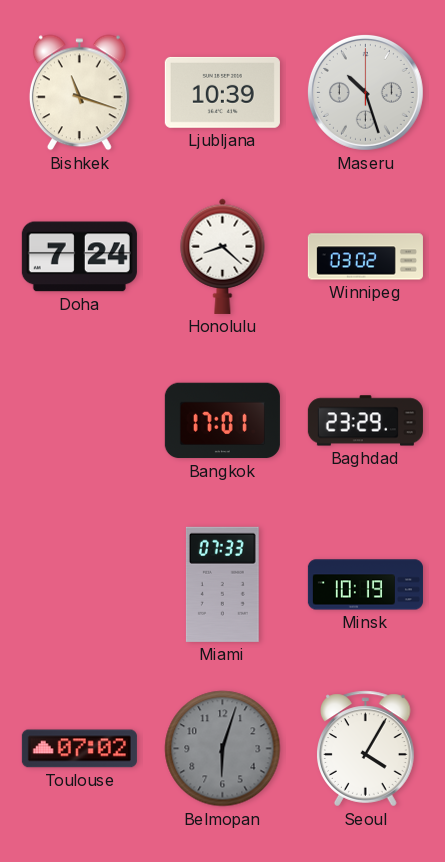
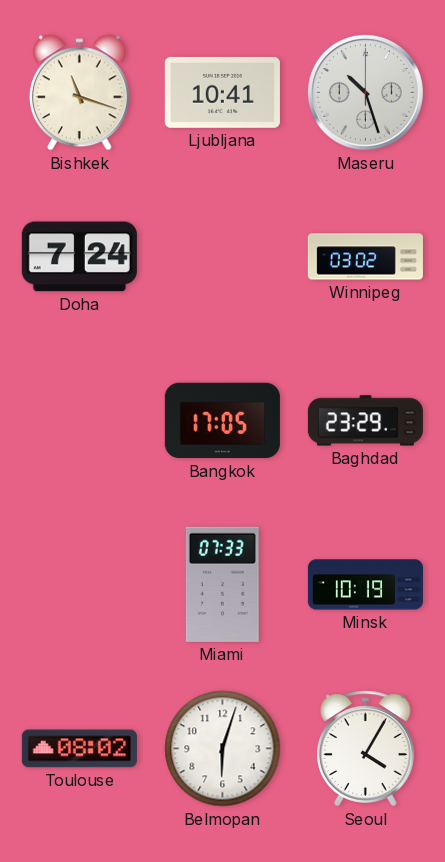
Ljubljana: 10:39 -> 10:41
Honolulu: 8:22 -> none
Bangkok: 17:01 -> 17:05
Toulouse: 07:02 -> 08:02
Belmopan dial: grey -> white
